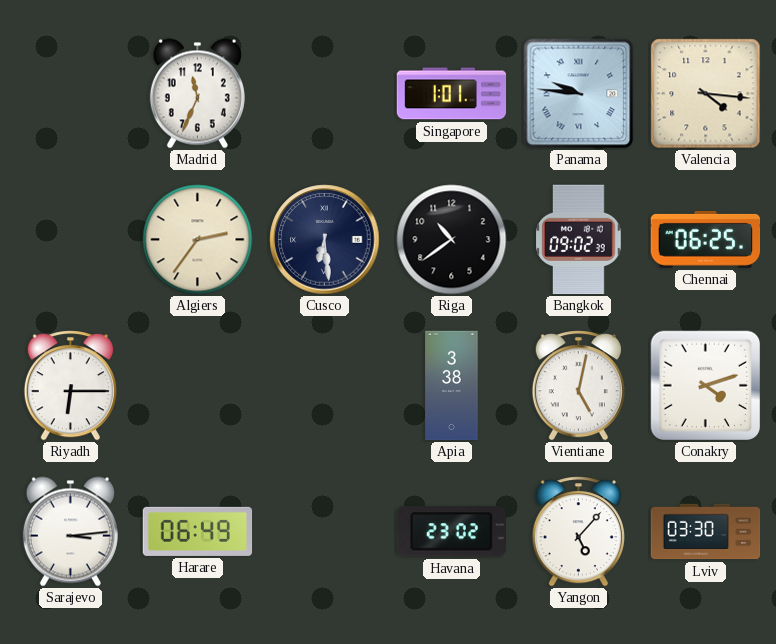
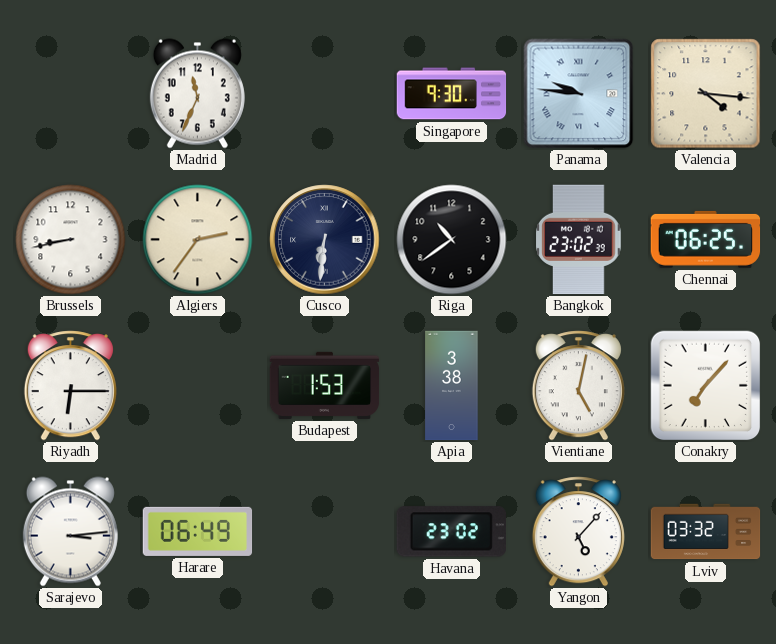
Singapore: 1:01 -> 9:30
Brussels: none -> 8:43
Cusco: 6:29 -> 6:31
Bangkok: 09:02 -> 23:02
Budapest: none -> 1:53
Conakry: 4:12 -> 7:07
Lviv: 03:30 -> 03:32
